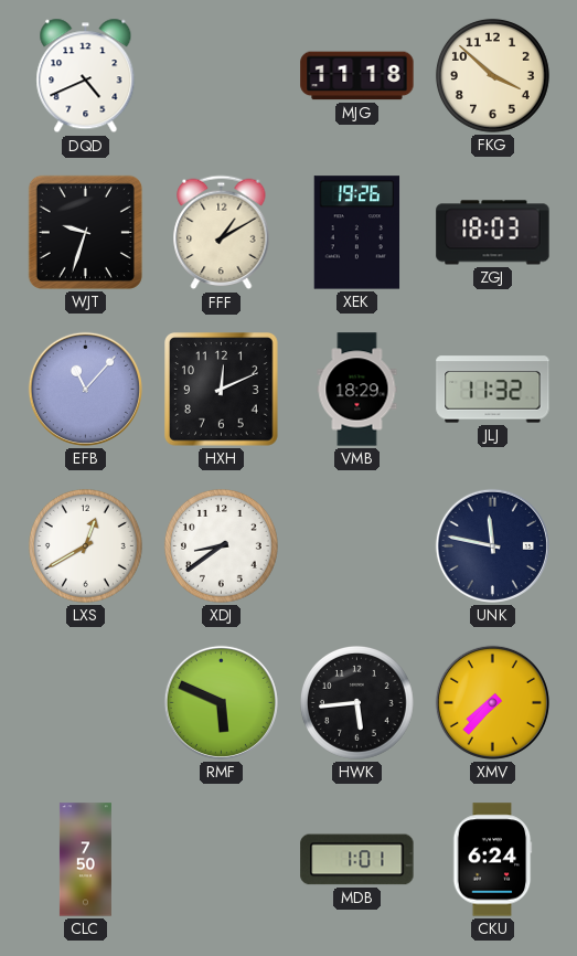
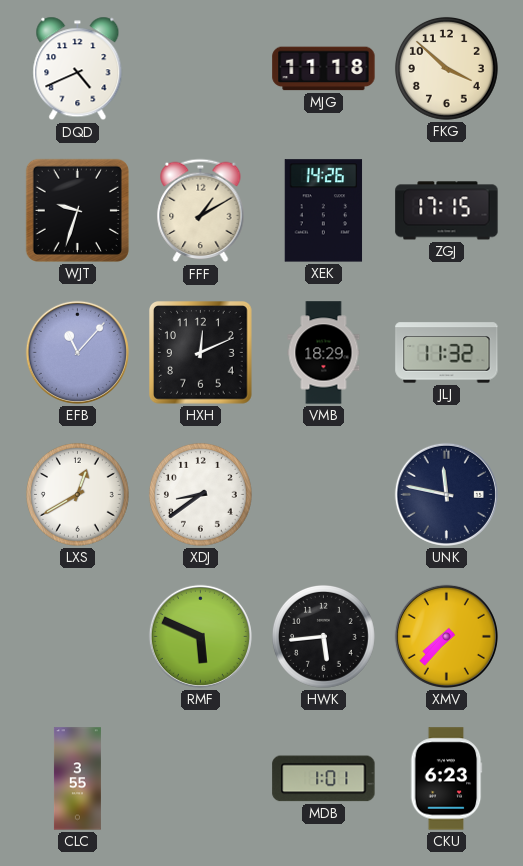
XEK: 19:26 -> 14:26
ZGJ: 18:03 -> 17:15
CLC: 7:50 -> 3:55
CKU: 6:24 -> 6:23
